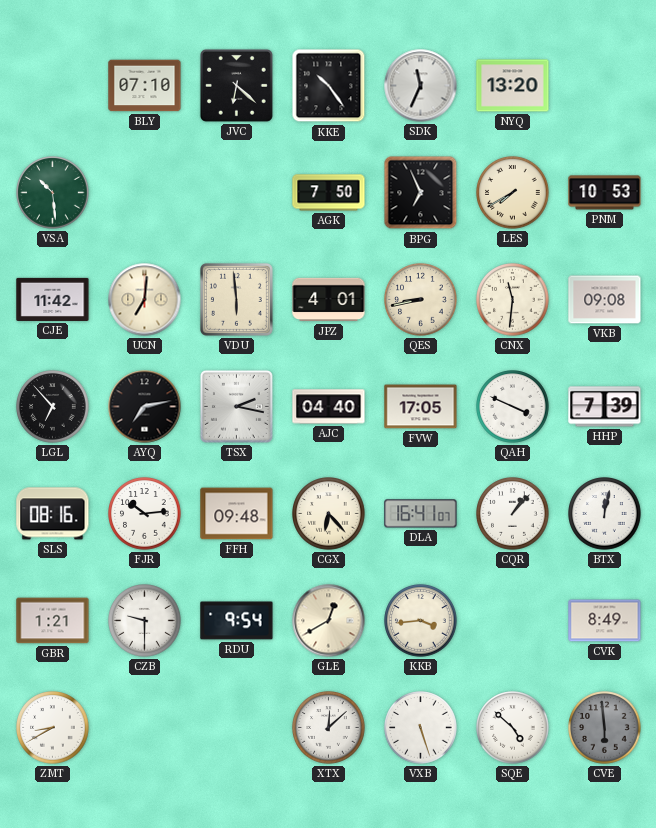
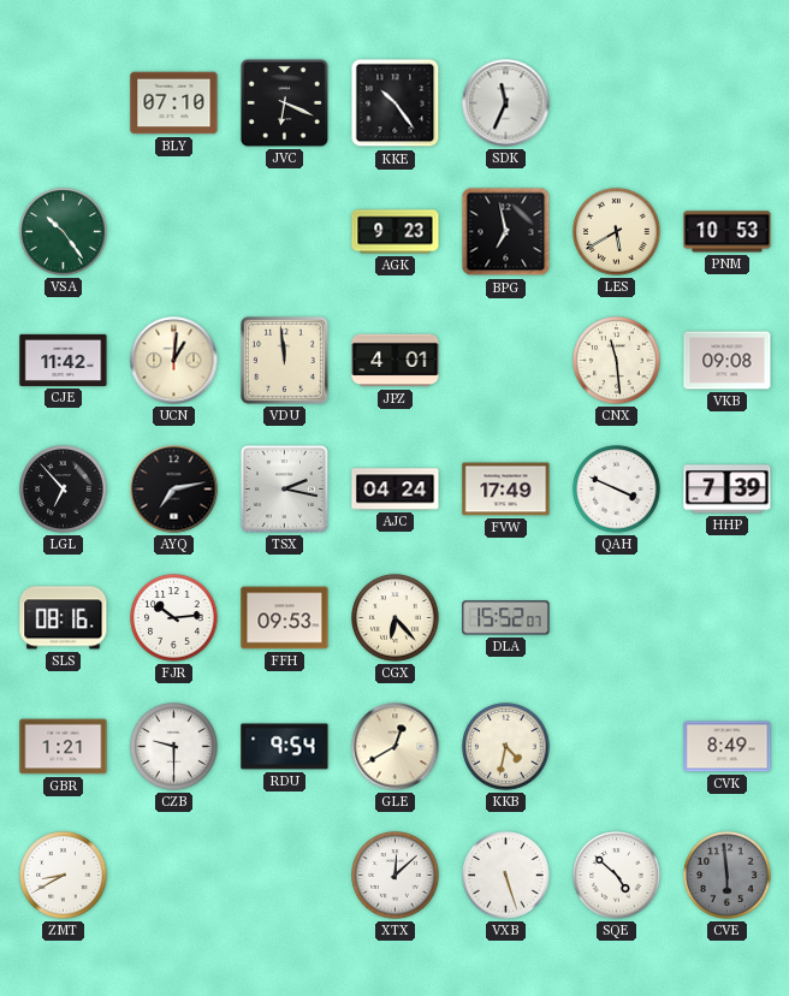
JVC: 6:22 -> 6:19
NYQ: 13:20 -> none
VSA: 10:29 -> 10:24
AGK: 7:50 -> 9:23
BPG: 6:56 -> 6:58
LES: 7:40 -> 5:40
UCN: 7:01 -> 1:01
VDU: 5:59 -> 11:59
QES: 8:43 -> none
CNX: 11:31 -> 11:29
AJC: 04:40 -> 04:24
FVW: 17:05 -> 17:49
FFH: 09:48 -> 09:53
DLA: 16:41 -> 15:52
CQR: 1:07 -> none
BTX: 12:02 -> none
KKB: 3:44 -> 4:32
